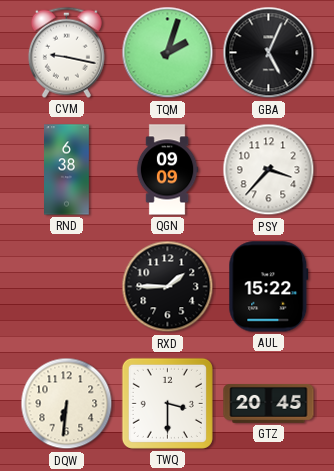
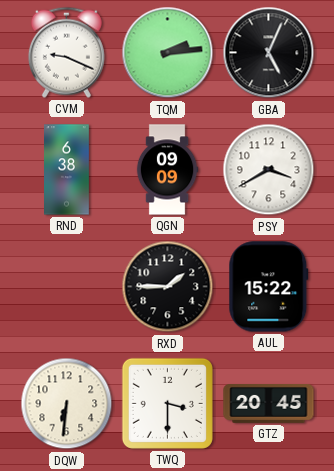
CVM: 9:17 -> 9:19
TQM: 2:03 -> 2:14
PSY: 3:37 -> 3:40
